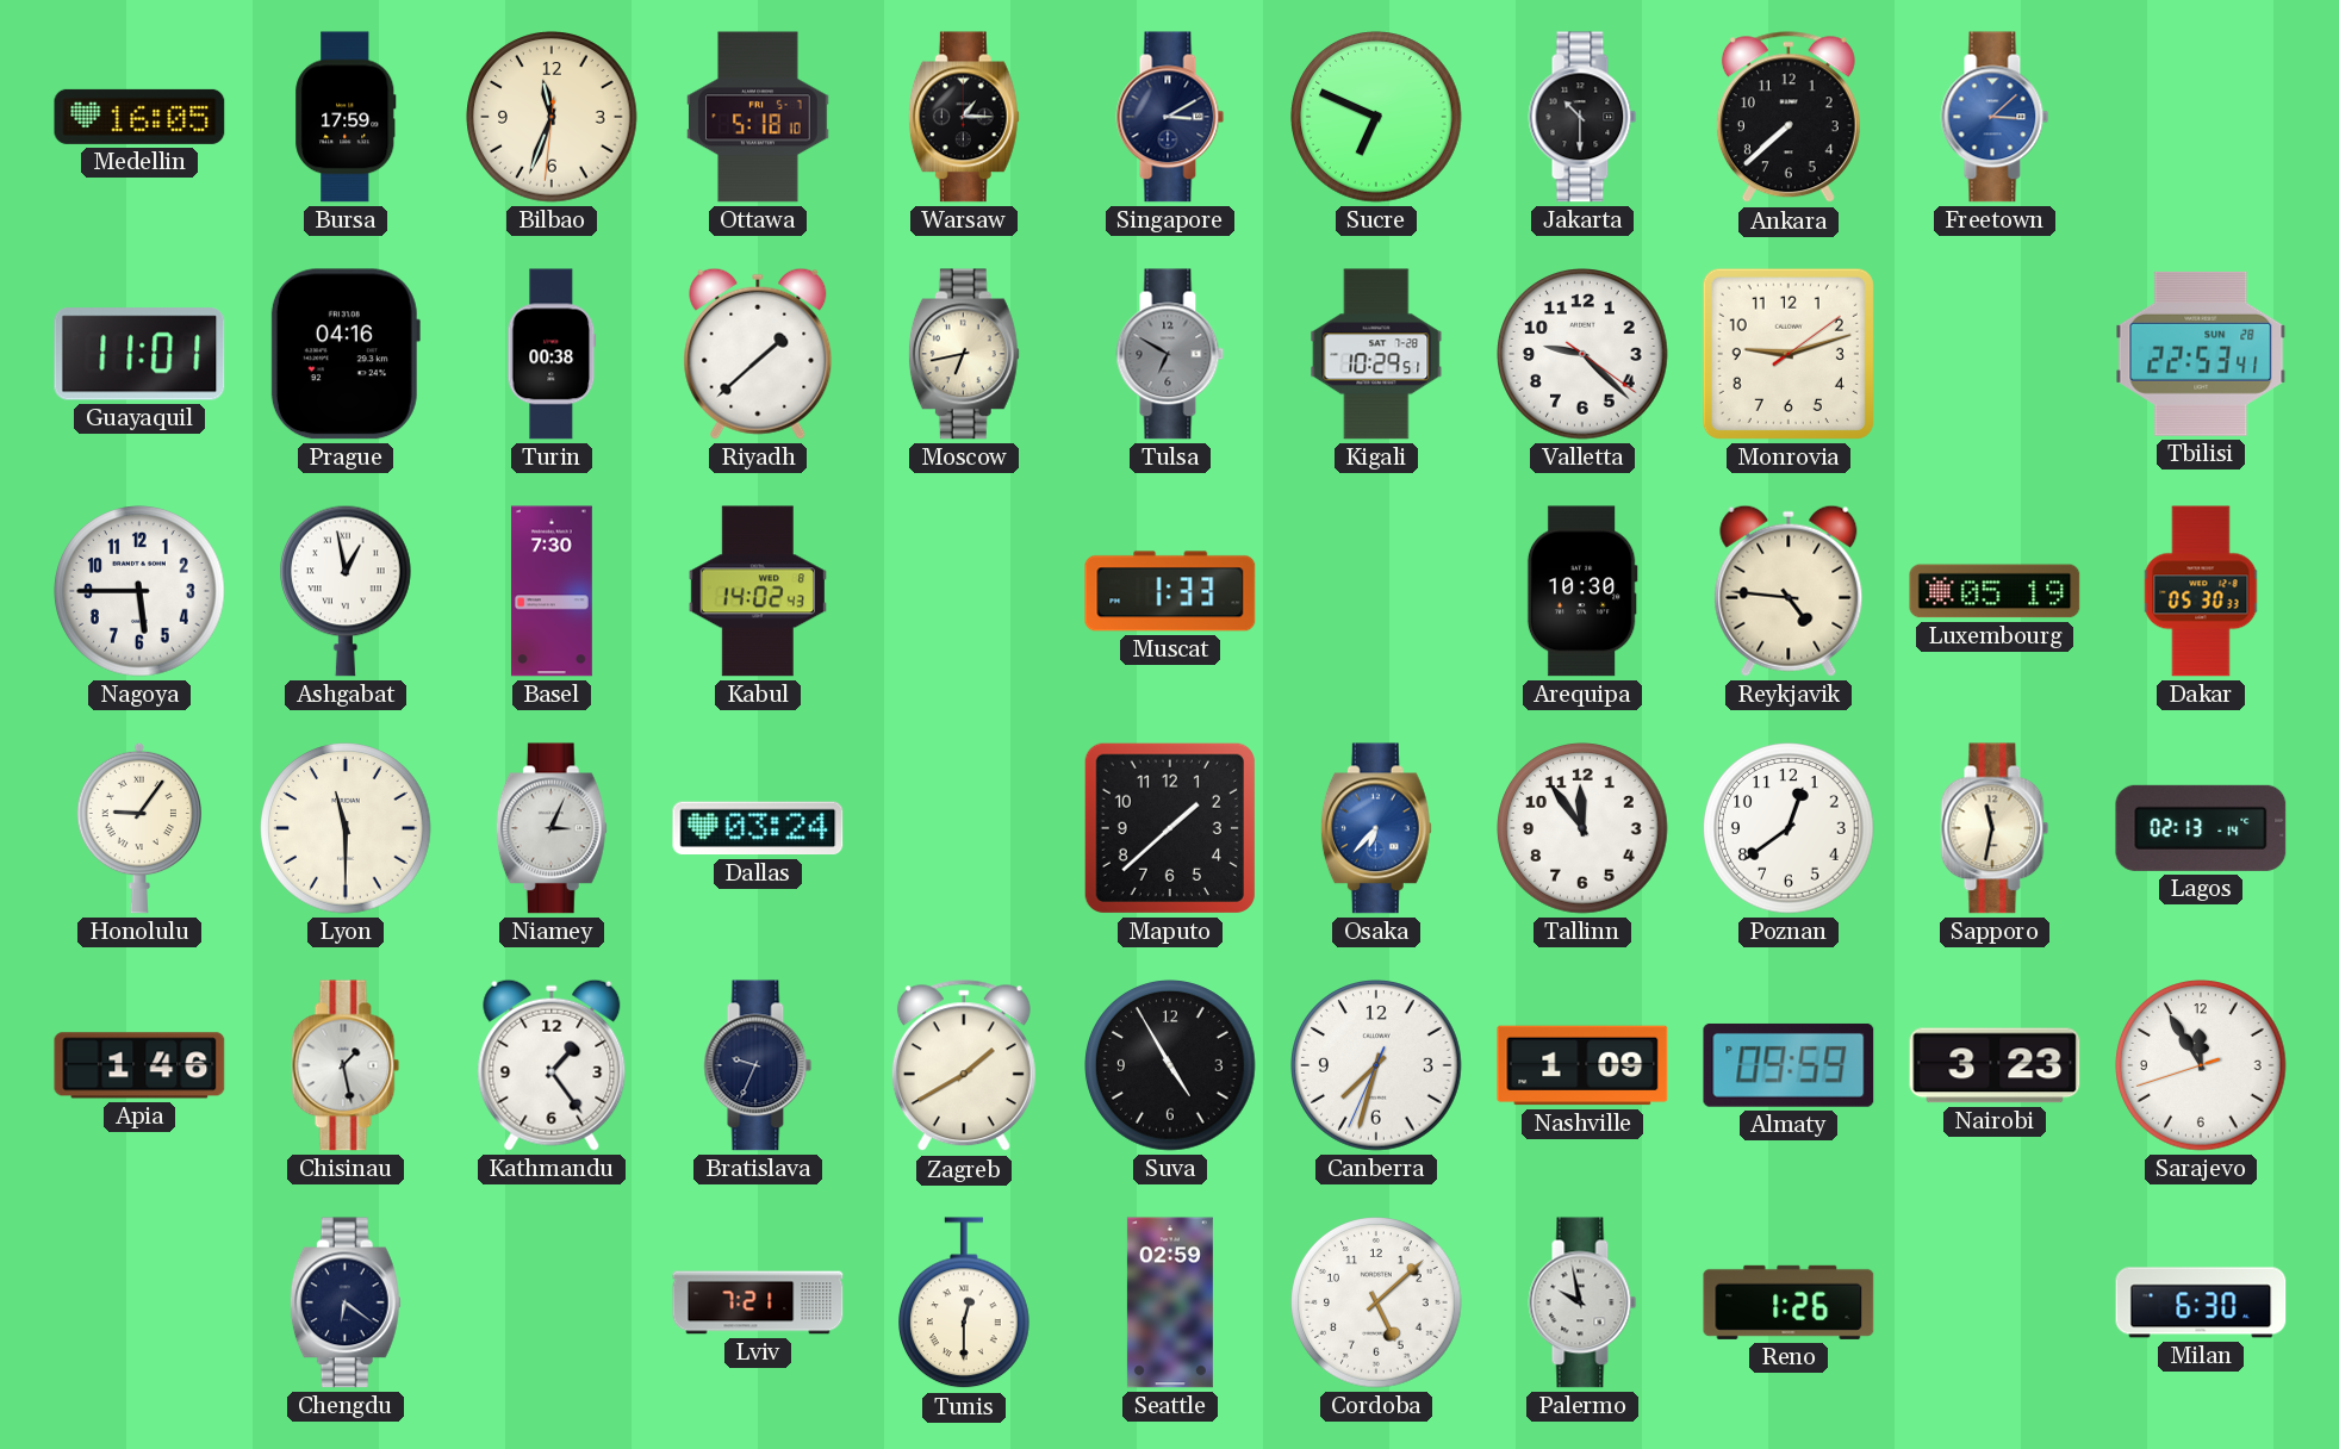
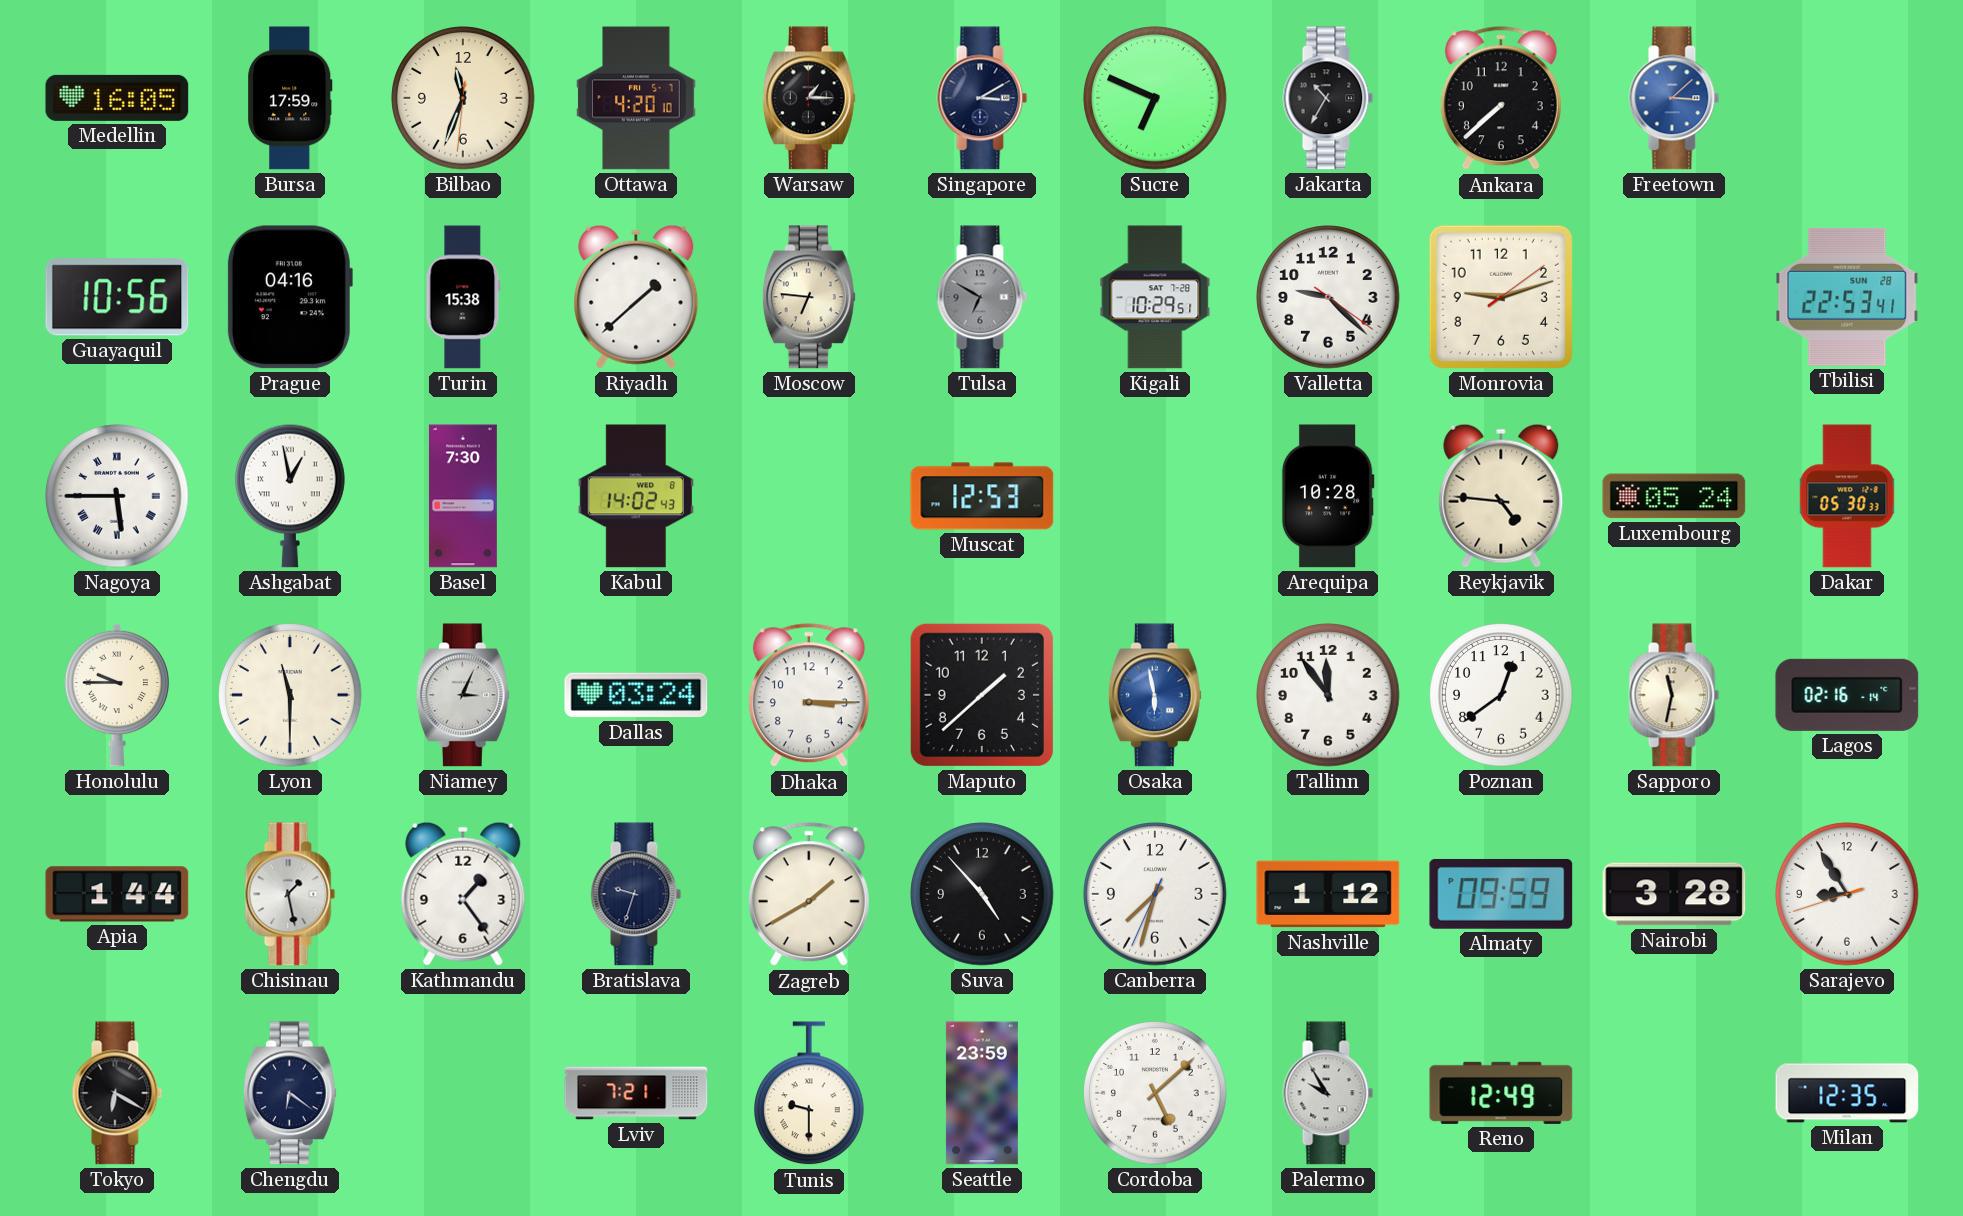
Ottawa: 5:18 -> 4:20
Jakarta: 10:30 -> 10:35
Guayaquil: 11:01 -> 10:56
Turin: 00:38 -> 15:38
Moscow: 6:43 -> 6:46
Nagoya numerals: Arabic -> Roman
Muscat: 1:33 -> 12:53
Arequipa: 10:30 -> 10:28
Luxembourg: 05:19 -> 05:24
Honolulu: 9:06 -> 9:45
Dhaka: none -> 3:15
Osaka: 6:37 -> 5:58
Lagos: 02:13 -> 02:16
Apia: 1:46 -> 1:44
Bratislava: 9:34 -> 9:33
Suva: 4:55 -> 4:53
Nashville: 1:09 -> 1:12
Nairobi: 3:23 -> 3:28
Sarajevo: 11:54 -> 8:54
Tokyo: none -> 6:20
Tunis: 12:30 -> 9:30
Seattle: 02:59 -> 23:59
Palermo: 9:58 -> 9:55
Reno: 1:26 -> 12:49
Milan: 6:30 -> 12:35
